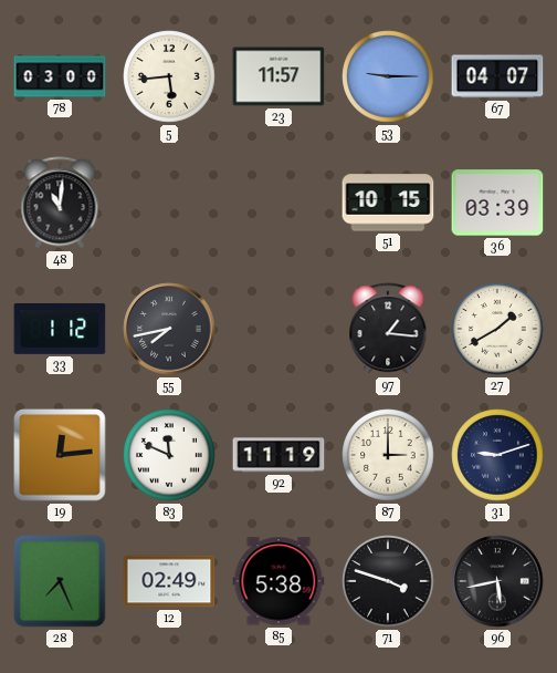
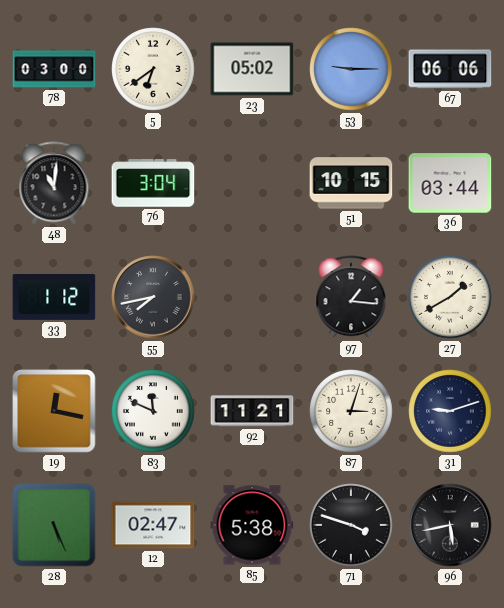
5: 5:44 -> 6:39
23: 11:57 -> 05:02
67: 04:07 -> 06:06
76: none -> 3:04
36: 03:39 -> 03:44
19: 12:14 -> 12:17
92: 11:19 -> 11:21
87: 3:00 -> 3:03
28: 7:26 -> 5:26
12: 02:49 -> 02:47
